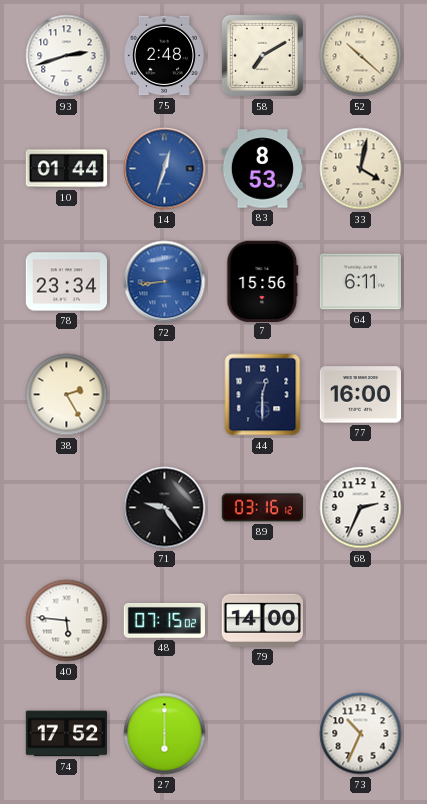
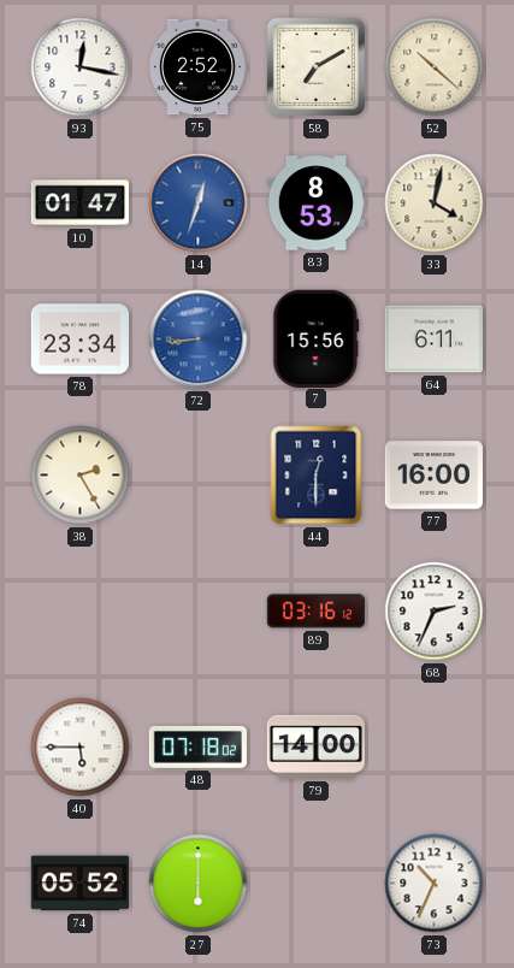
93: 2:42 -> 12:17
75: 2:48 -> 2:52
10: 01:44 -> 01:47
71: 9:24 -> none
40: 5:46 -> 5:45
48: 07:15 -> 07:18
74: 17:52 -> 05:52
